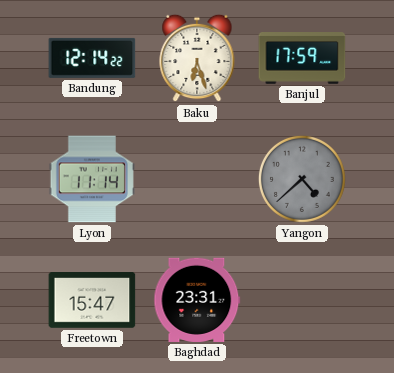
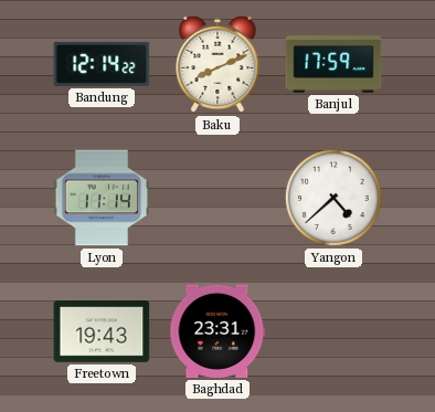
Baku: 6:27 -> 8:11
Yangon dial: grey -> white
Freetown: 15:47 -> 19:43
